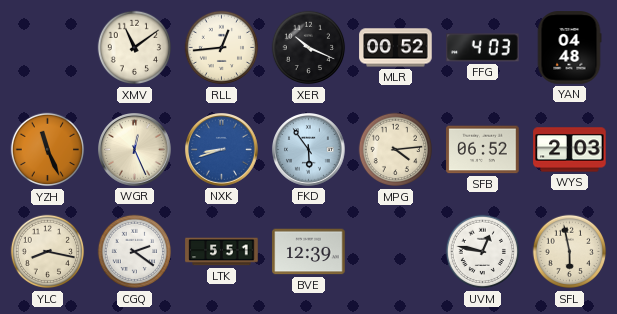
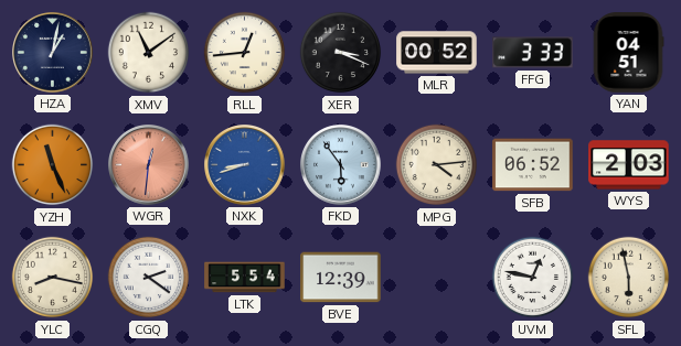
HZA: none -> 1:02
XER: 10:19 -> 3:19
FFG: 4:03 -> 3:33
YAN: 04:48 -> 04:51
WGR: 12:26 -> 12:31
WGR dial: cream -> salmon
LTK: 5:51 -> 5:54
